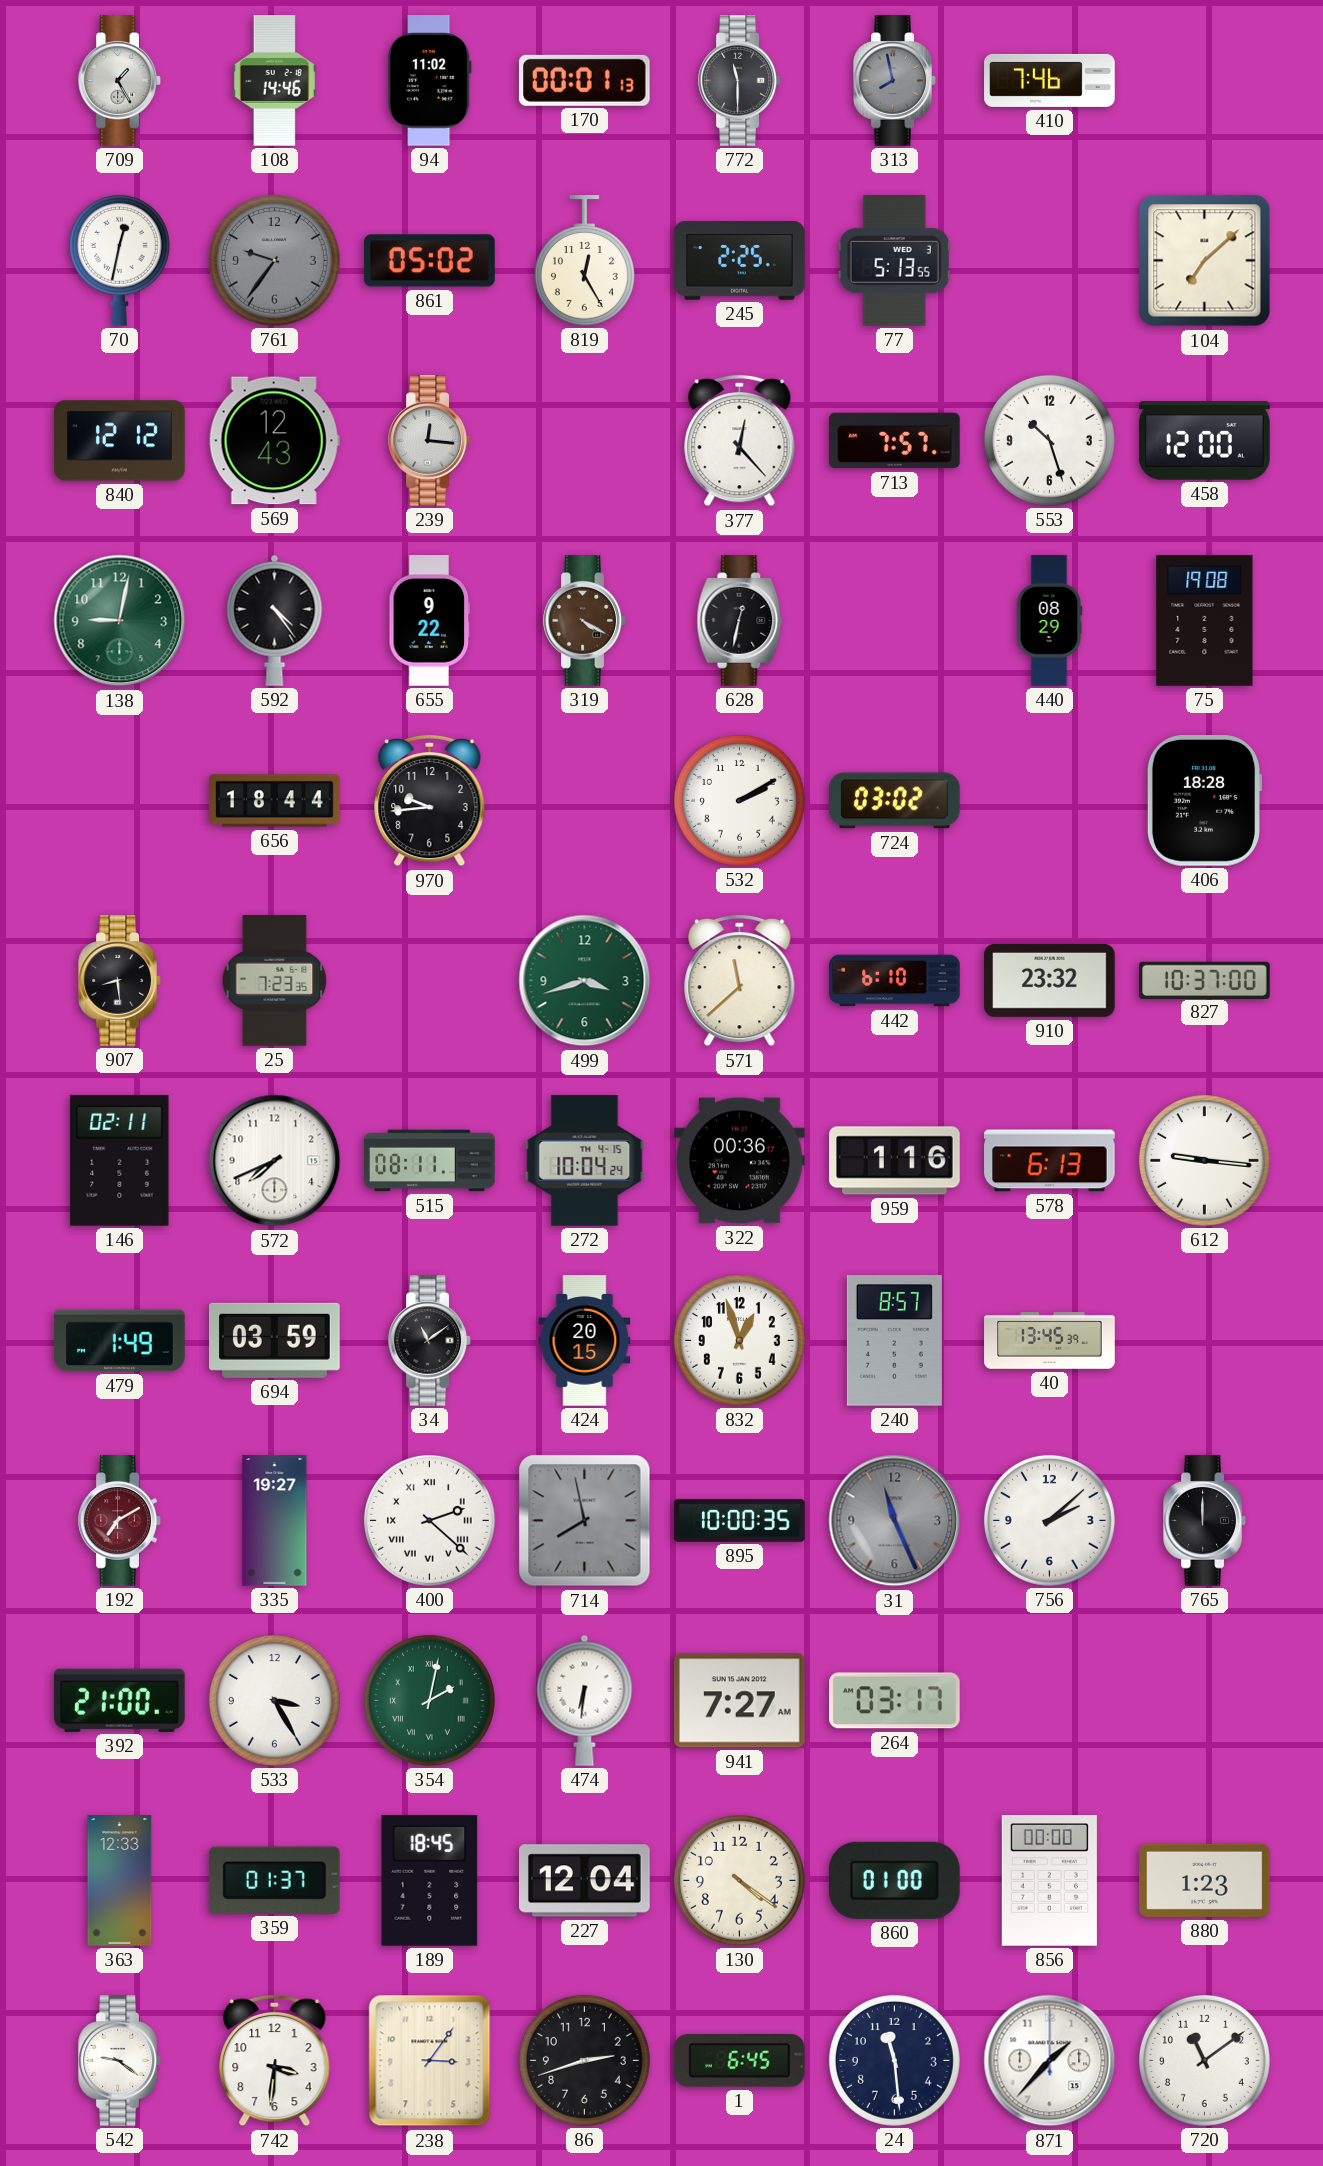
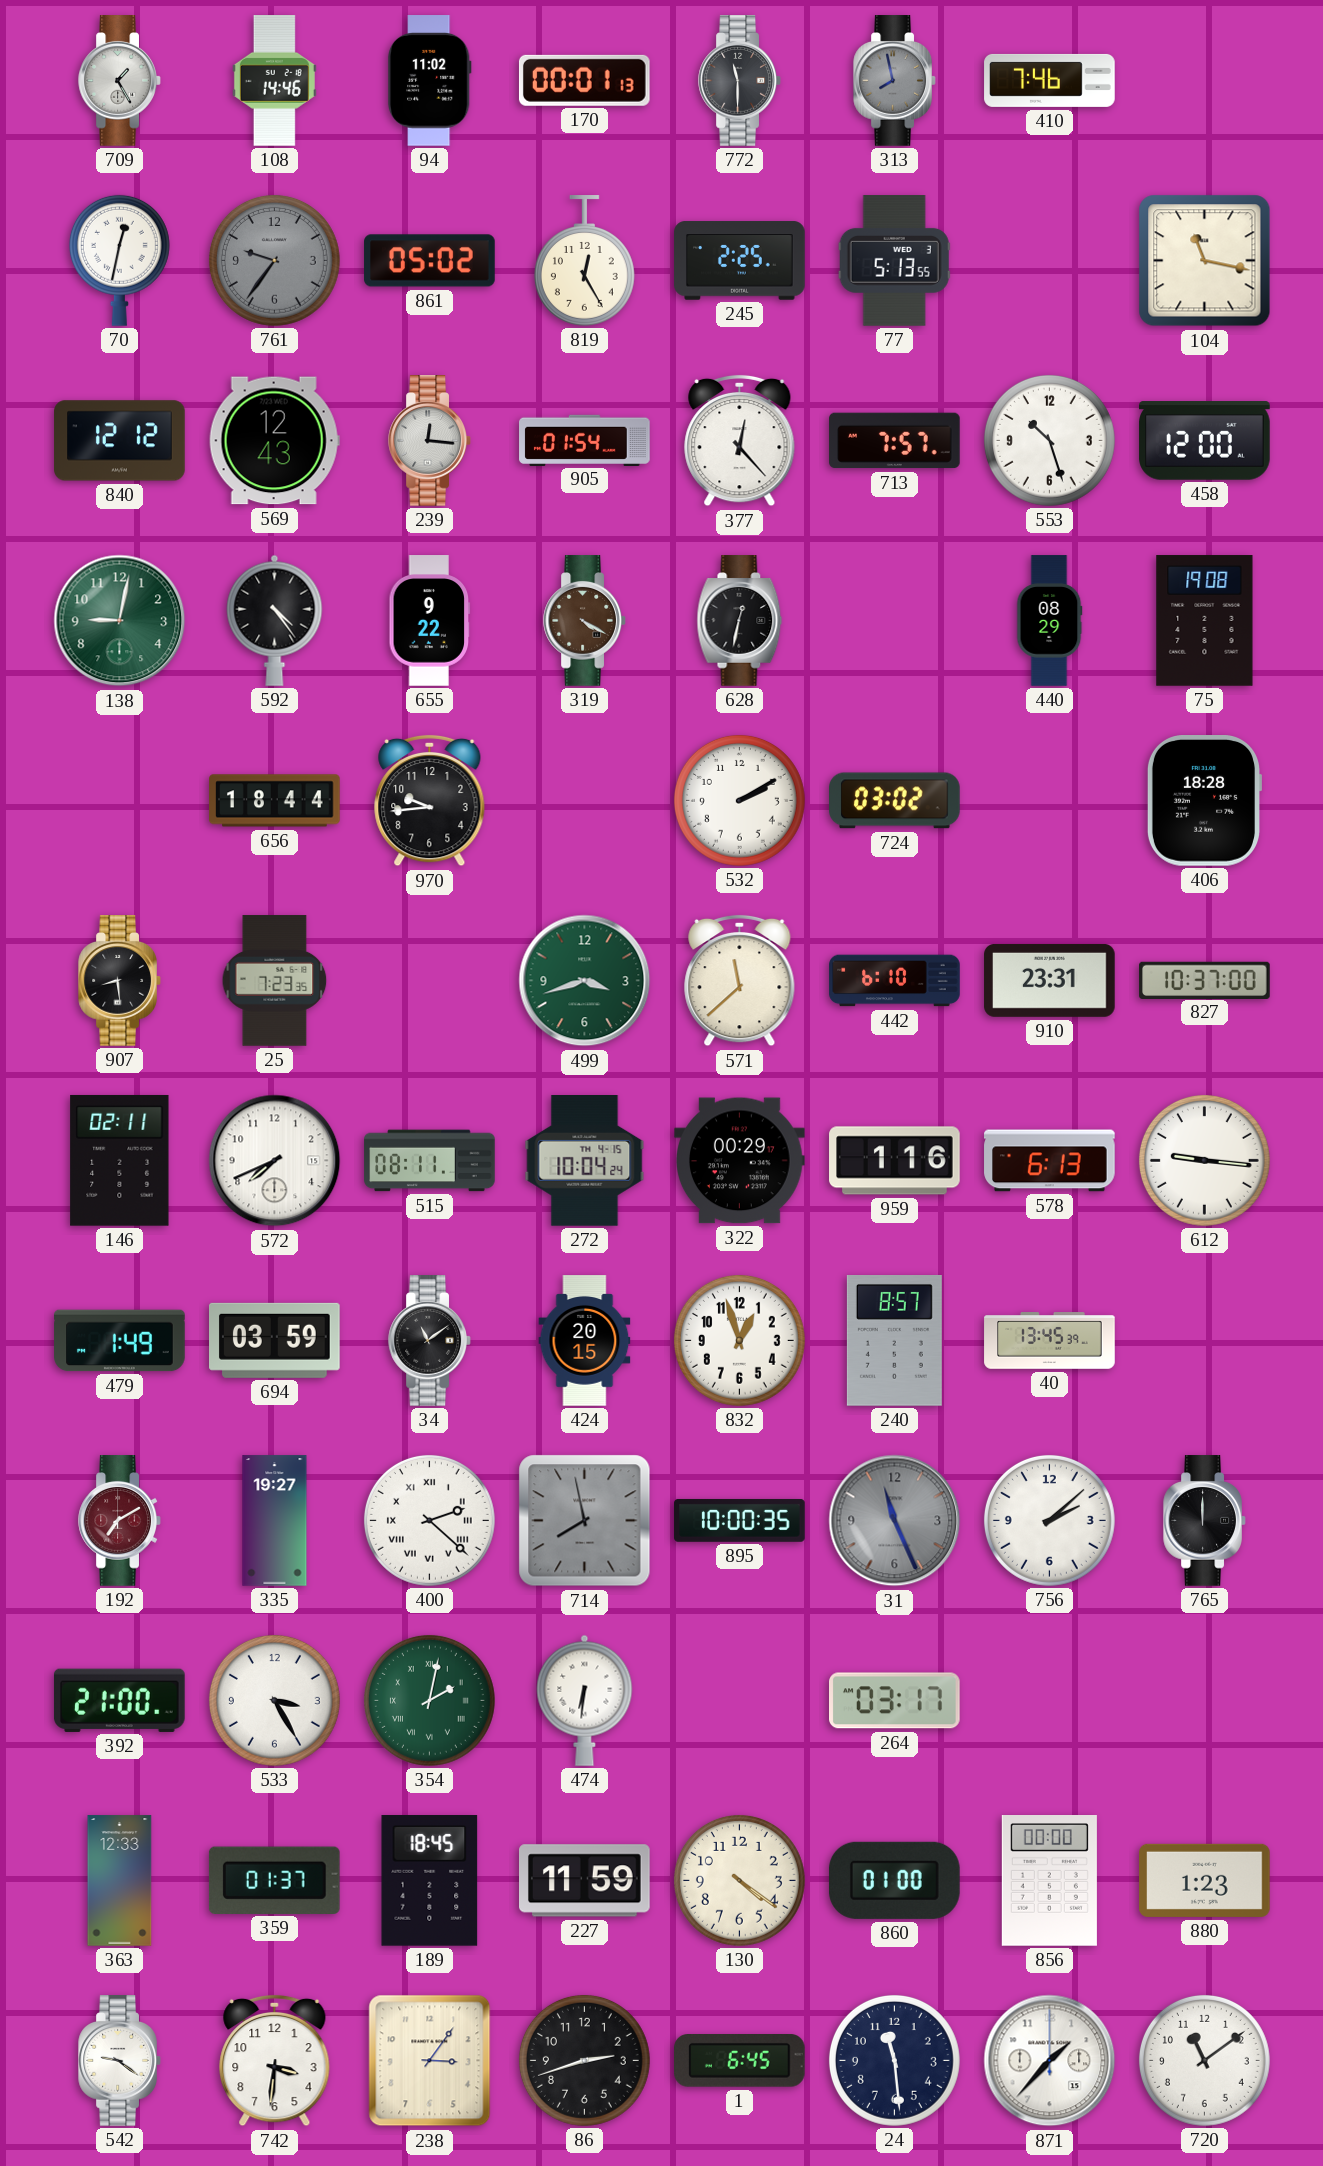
104: 7:08 -> 11:17
905: none -> 01:54
910: 23:32 -> 23:31
322: 00:36 -> 00:29
941: 7:27 -> none
227: 12:04 -> 11:59
